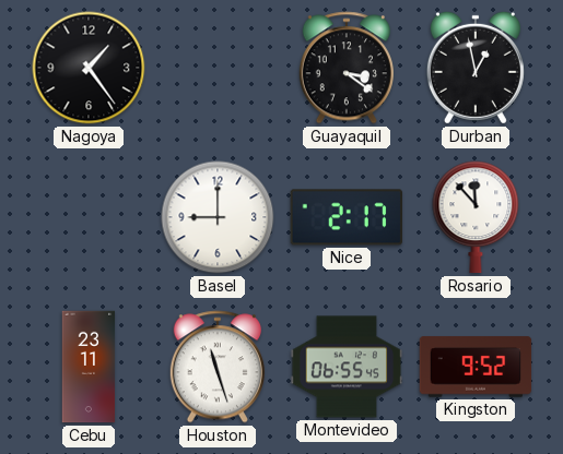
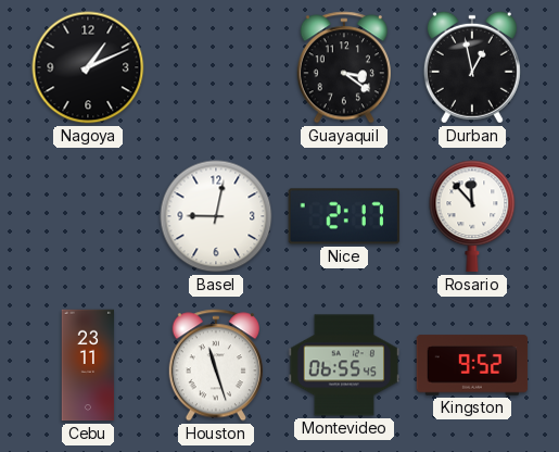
Nagoya: 1:24 -> 1:11
Basel: 9:00 -> 9:02
